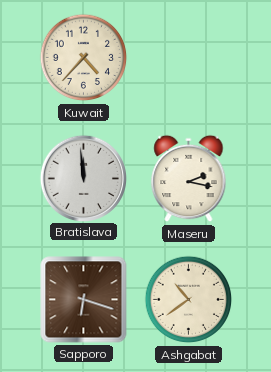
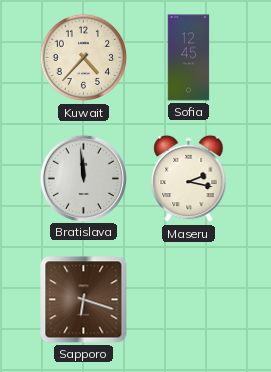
Sofia: none -> 12:45
Ashgabat: 10:39 -> none
